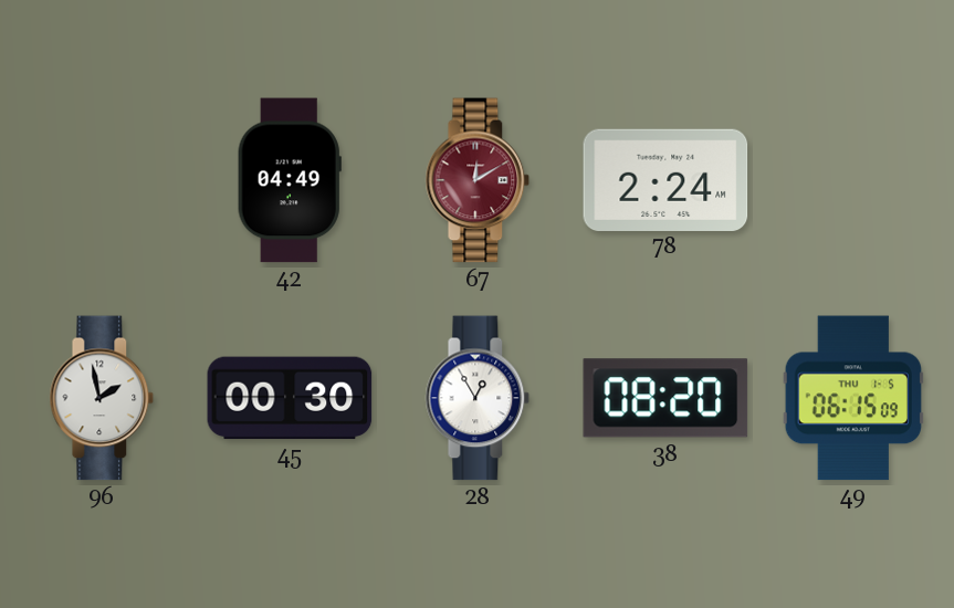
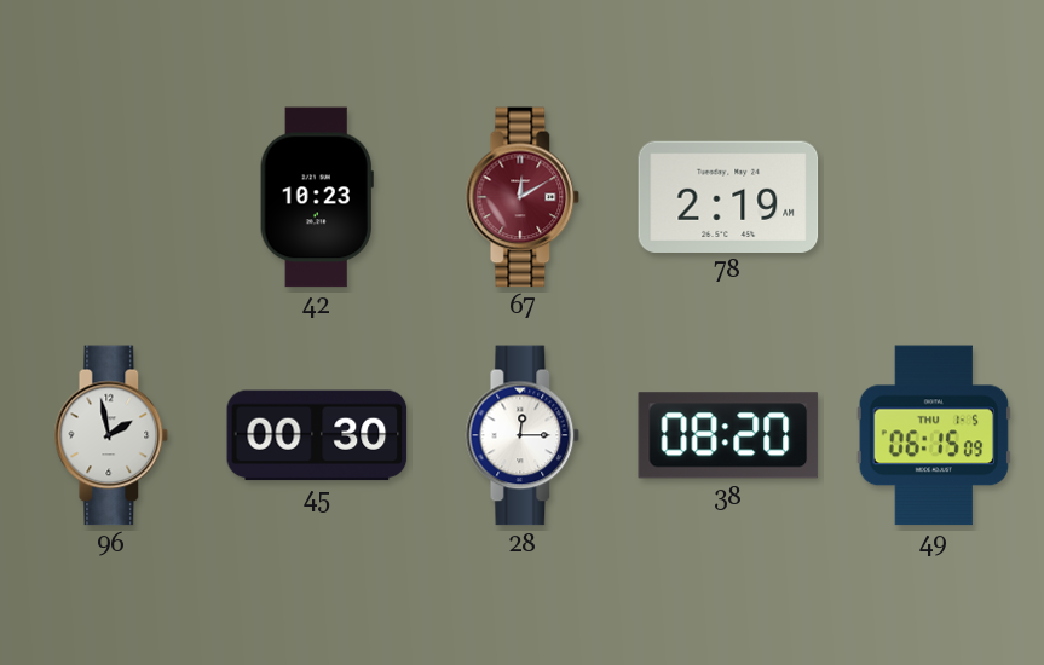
42: 04:49 -> 10:23
78: 2:24 -> 2:19
28: 12:55 -> 12:15
